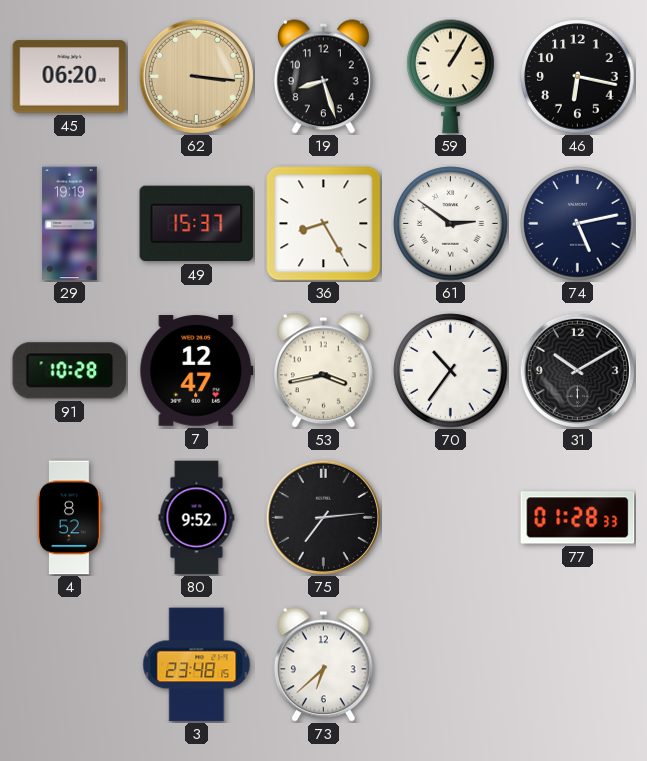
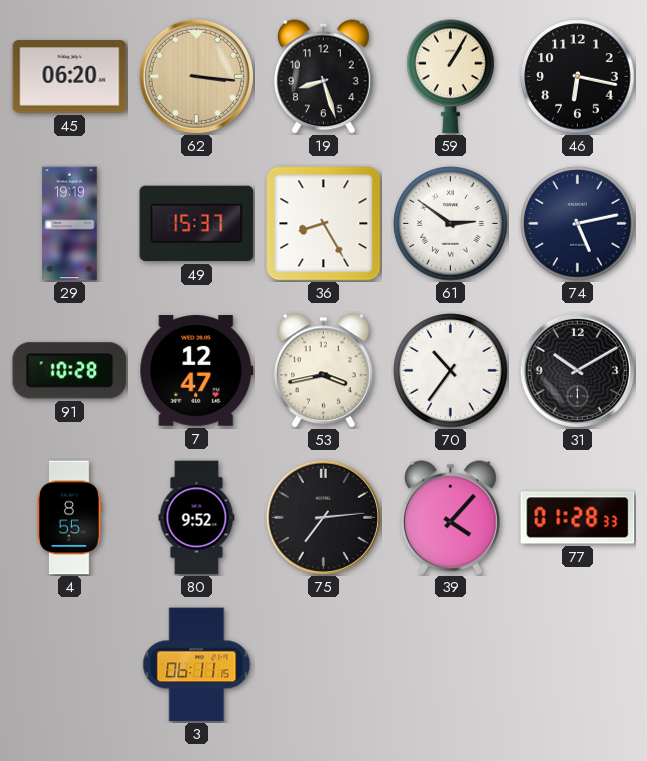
4: 8:52 -> 8:55
39: none -> 4:07
3: 23:48 -> 06:11
73: 6:38 -> none
